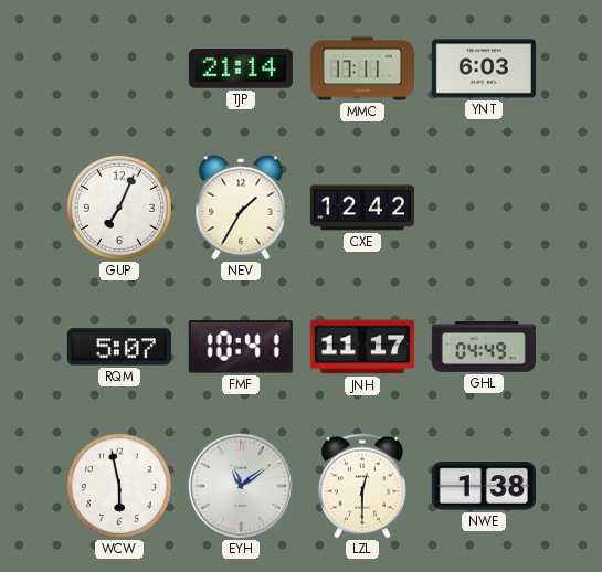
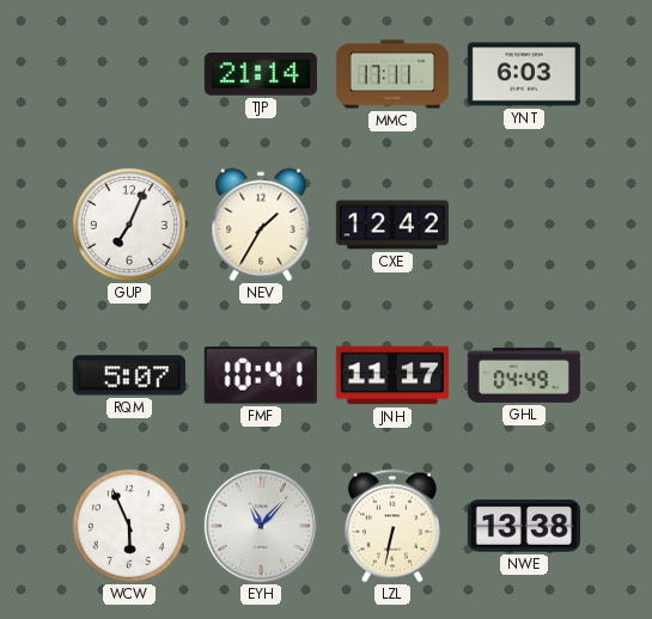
WCW: 5:58 -> 5:56
EYH: 11:09 -> 11:07
LZL: 12:30 -> 6:32
NWE: 1:38 -> 13:38
